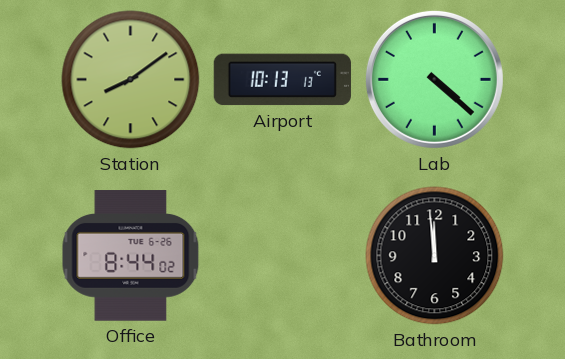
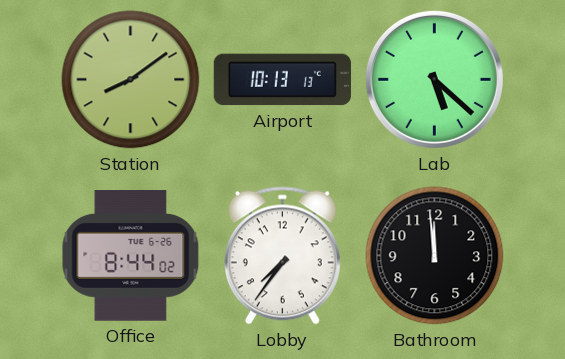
Lab: 4:22 -> 5:22
Lobby: none -> 7:36
